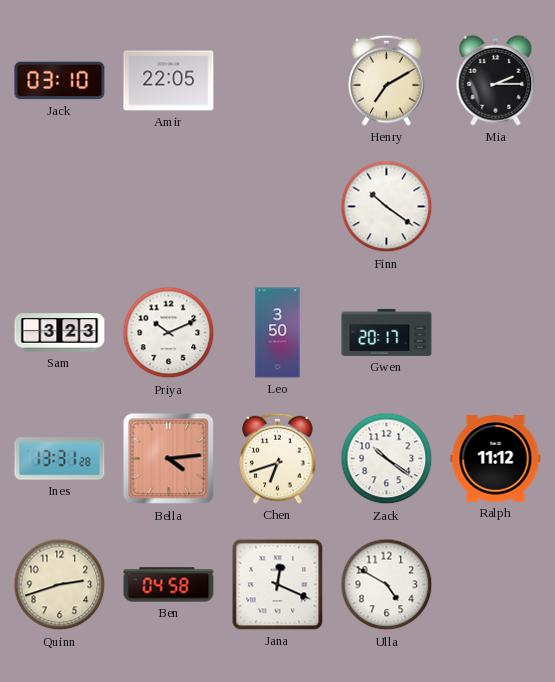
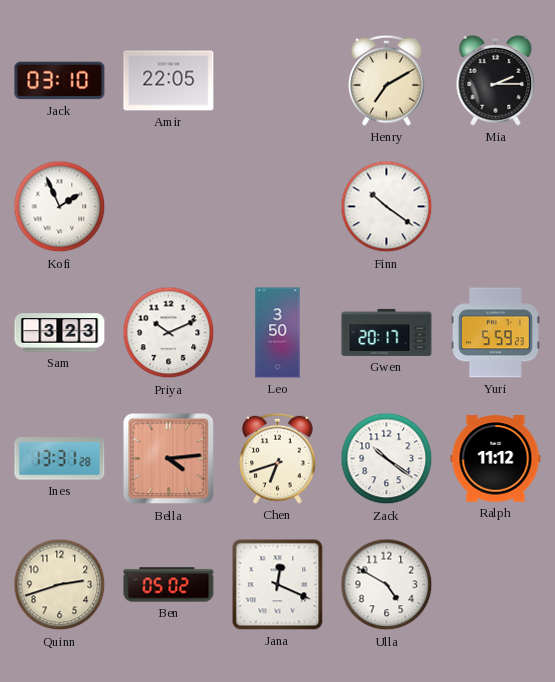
Kofi: none -> 1:56
Yuri: none -> 5:59
Ben: 04:58 -> 05:02
